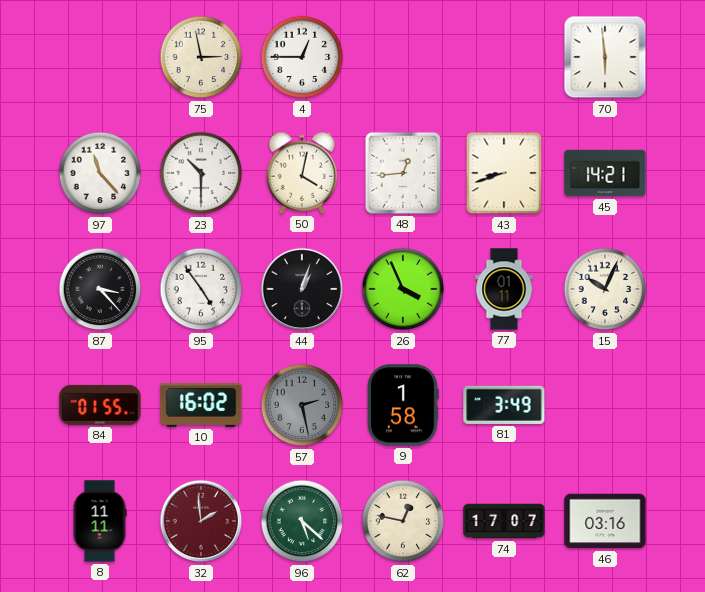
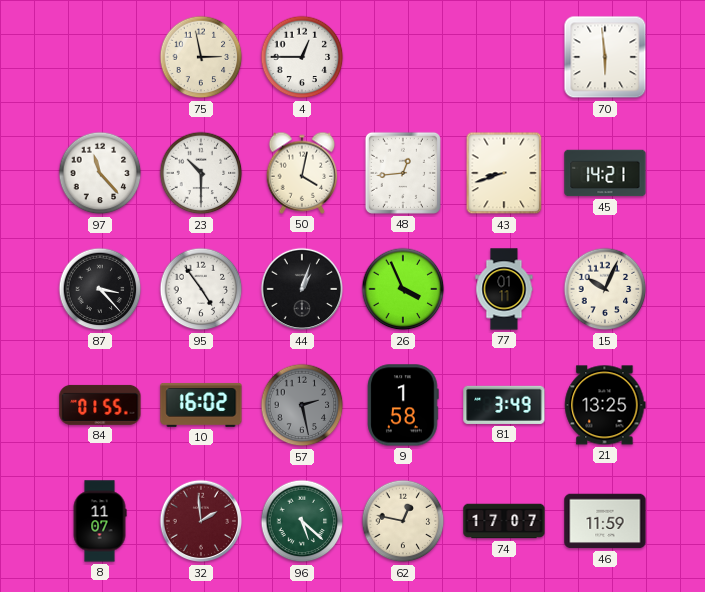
21: none -> 13:25
8: 11:11 -> 11:07
46: 03:16 -> 11:59
